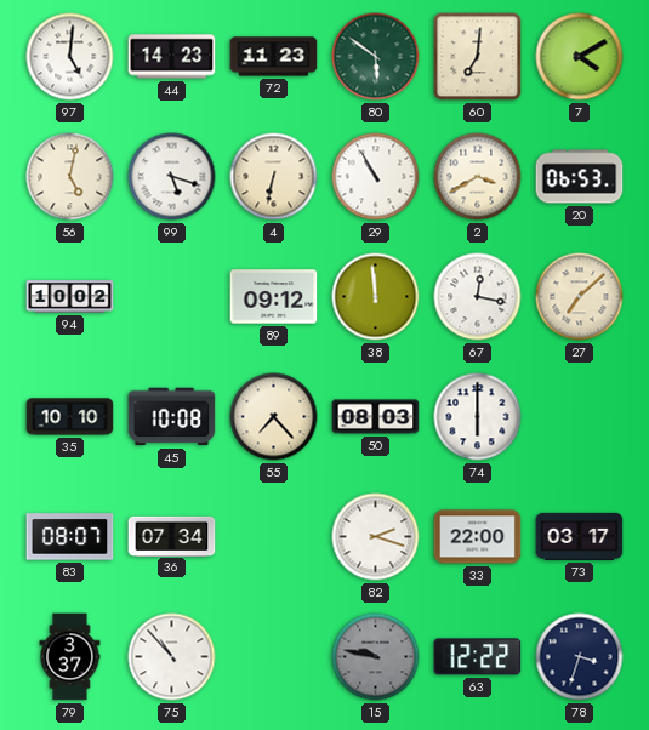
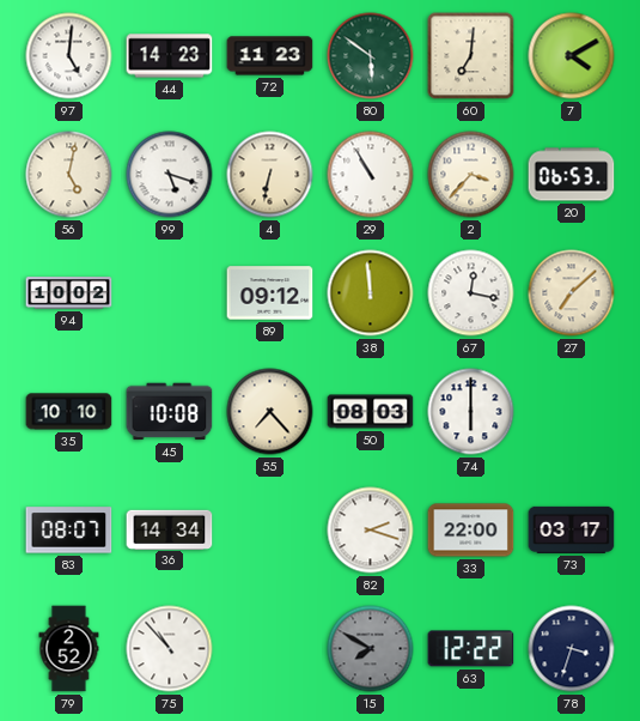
2: 3:40 -> 3:37
36: 07:34 -> 14:34
79: 3:37 -> 2:52
15: 9:47 -> 7:50
